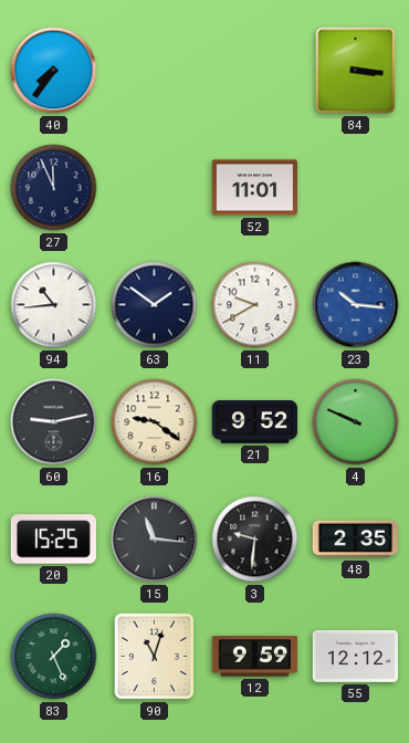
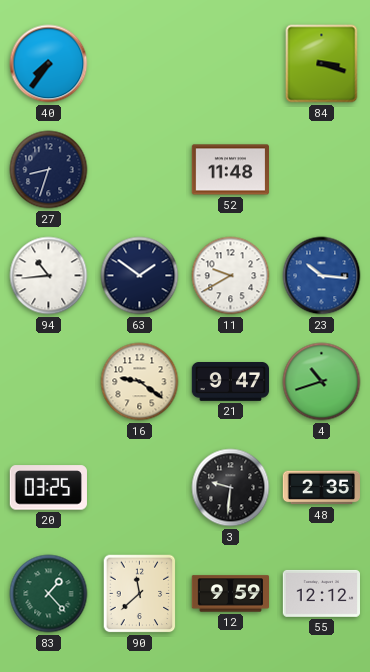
84: 3:16 -> 3:18
27: 11:56 -> 8:33
52: 11:01 -> 11:48
60: 9:13 -> none
21: 9:52 -> 9:47
4: 9:49 -> 10:42
20: 15:25 -> 03:25
15: 11:16 -> none
83: 1:26 -> 1:23
90: 11:03 -> 11:38
